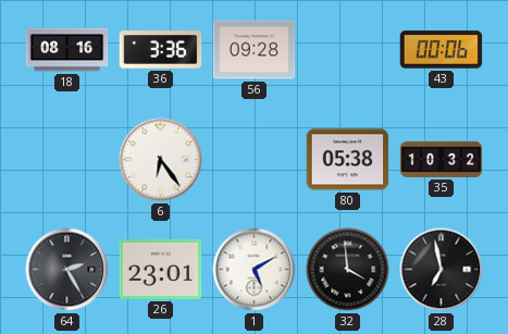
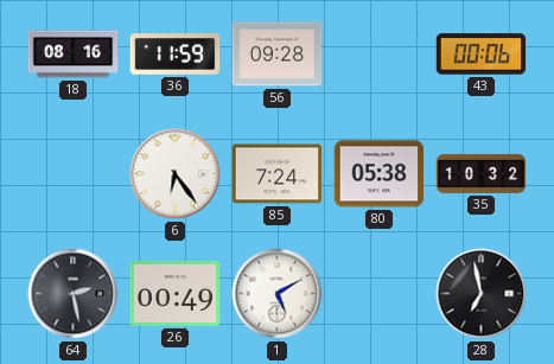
36: 3:36 -> 11:59
85: none -> 7:24
64: 2:25 -> 2:28
26: 23:01 -> 00:49
32: 3:59 -> none
